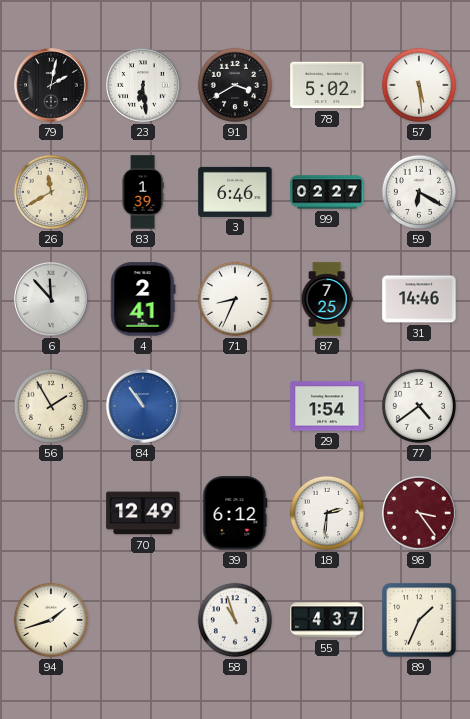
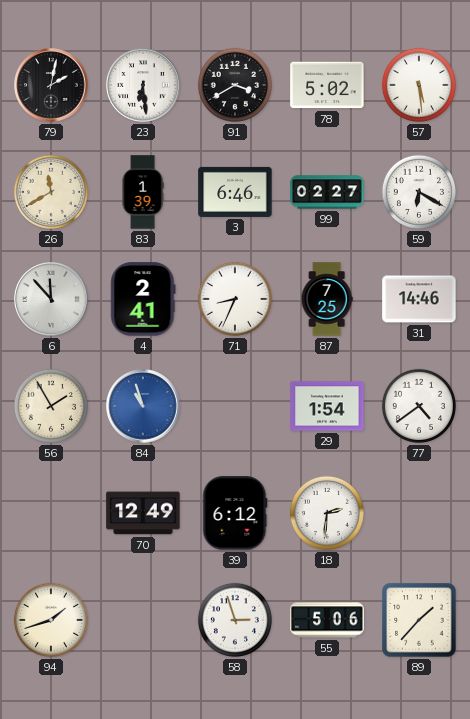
84: 10:54 -> 10:57
98: 3:24 -> none
58: 10:57 -> 2:57
55: 4:37 -> 5:06
89: 1:34 -> 1:37
